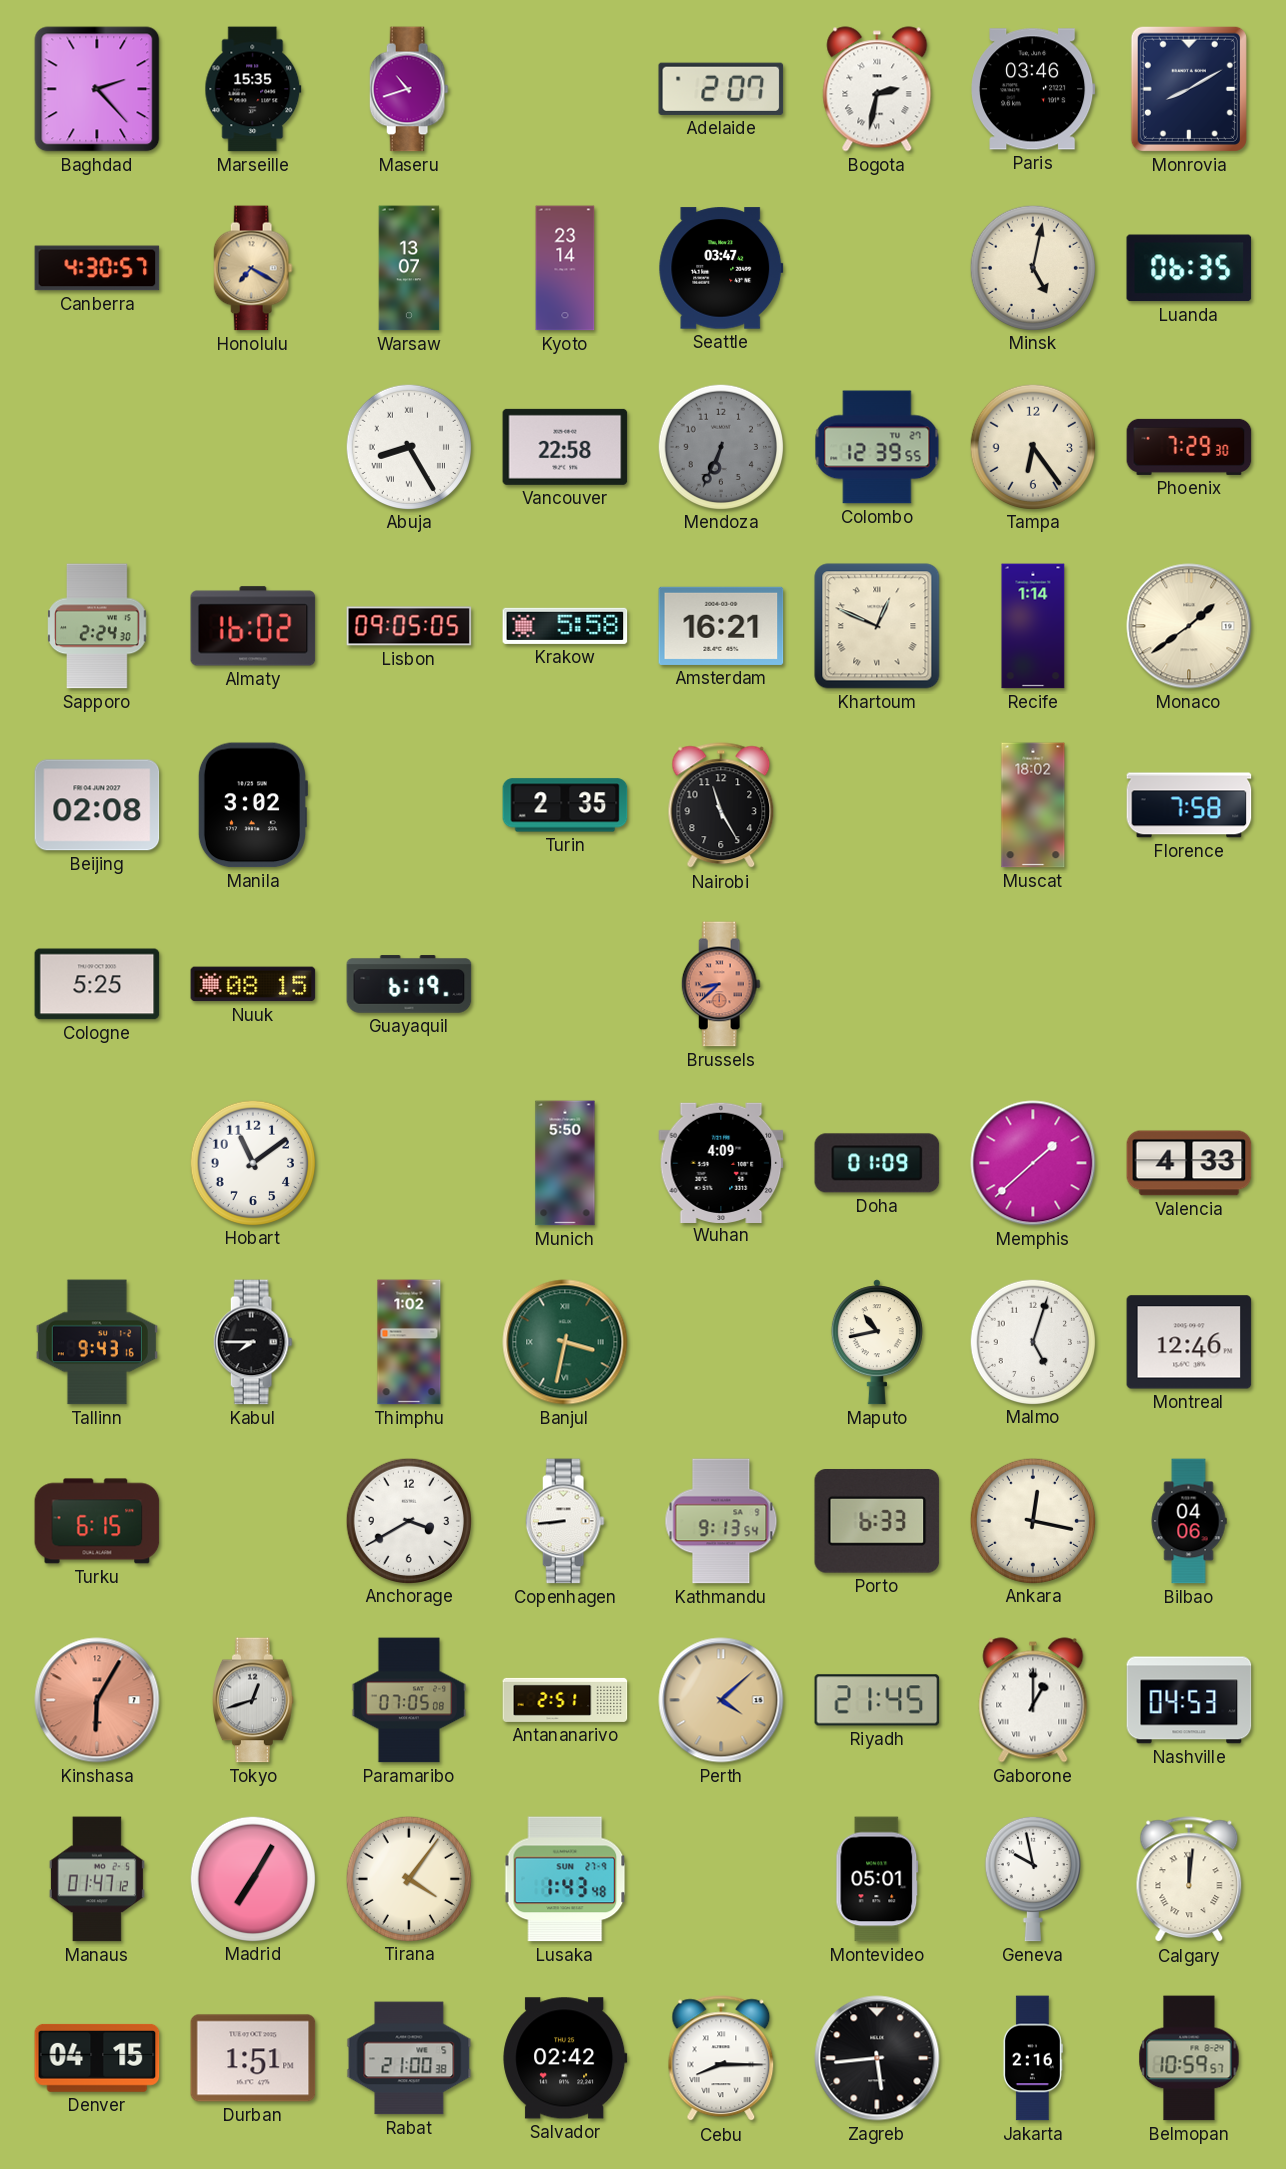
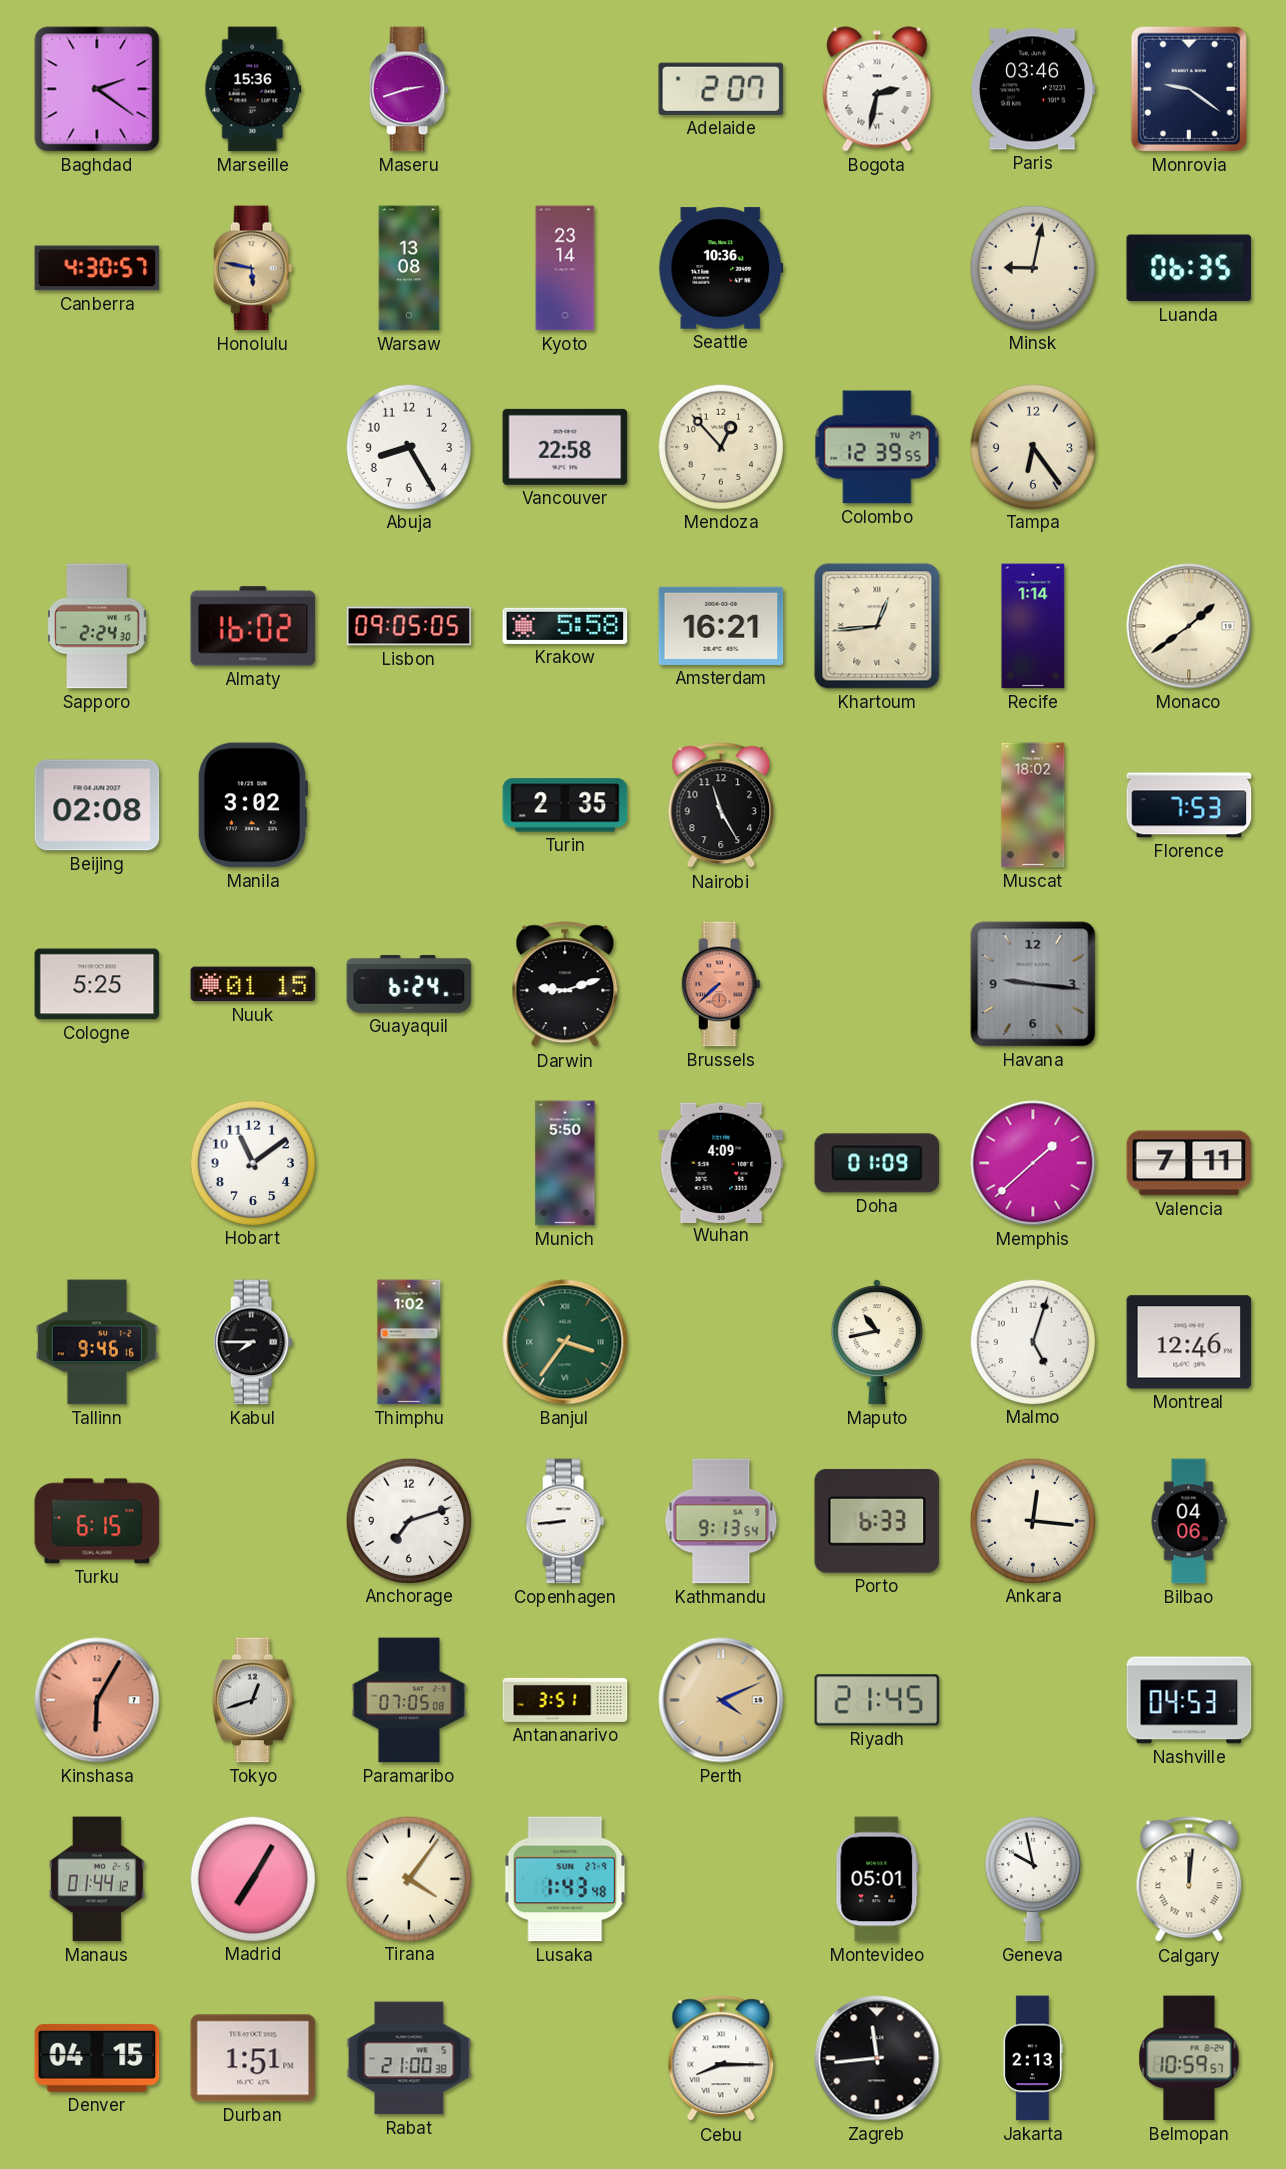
Baghdad: 2:23 -> 2:21
Marseille: 15:35 -> 15:36
Maseru: 10:42 -> 2:42
Monrovia: 8:10 -> 9:21
Honolulu: 7:20 -> 5:47
Warsaw: 13:07 -> 13:08
Seattle: 03:47 -> 10:36
Minsk: 5:02 -> 9:02
Abuja numerals: Roman -> Arabic
Mendoza: 6:34 -> 12:53
Mendoza dial: grey -> cream
Phoenix: 7:29 -> none
Khartoum: 12:49 -> 12:44
Florence: 7:58 -> 7:53
Nuuk: 08:15 -> 01:15
Guayaquil: 6:19 -> 6:24
Darwin: none -> 9:12
Brussels: 8:38 -> 7:38
Havana: none -> 9:16
Valencia: 4:33 -> 7:11
Tallinn: 9:43 -> 9:46
Banjul: 3:32 -> 3:36
Anchorage: 3:40 -> 7:12
Ankara: 12:17 -> 12:16
Antananarivo: 2:51 -> 3:51
Perth: 4:08 -> 4:11
Gaborone: 1:00 -> none
Manaus: 01:47 -> 01:44
Salvador: 02:42 -> none
Zagreb: 5:44 -> 11:44
Jakarta: 2:16 -> 2:13
